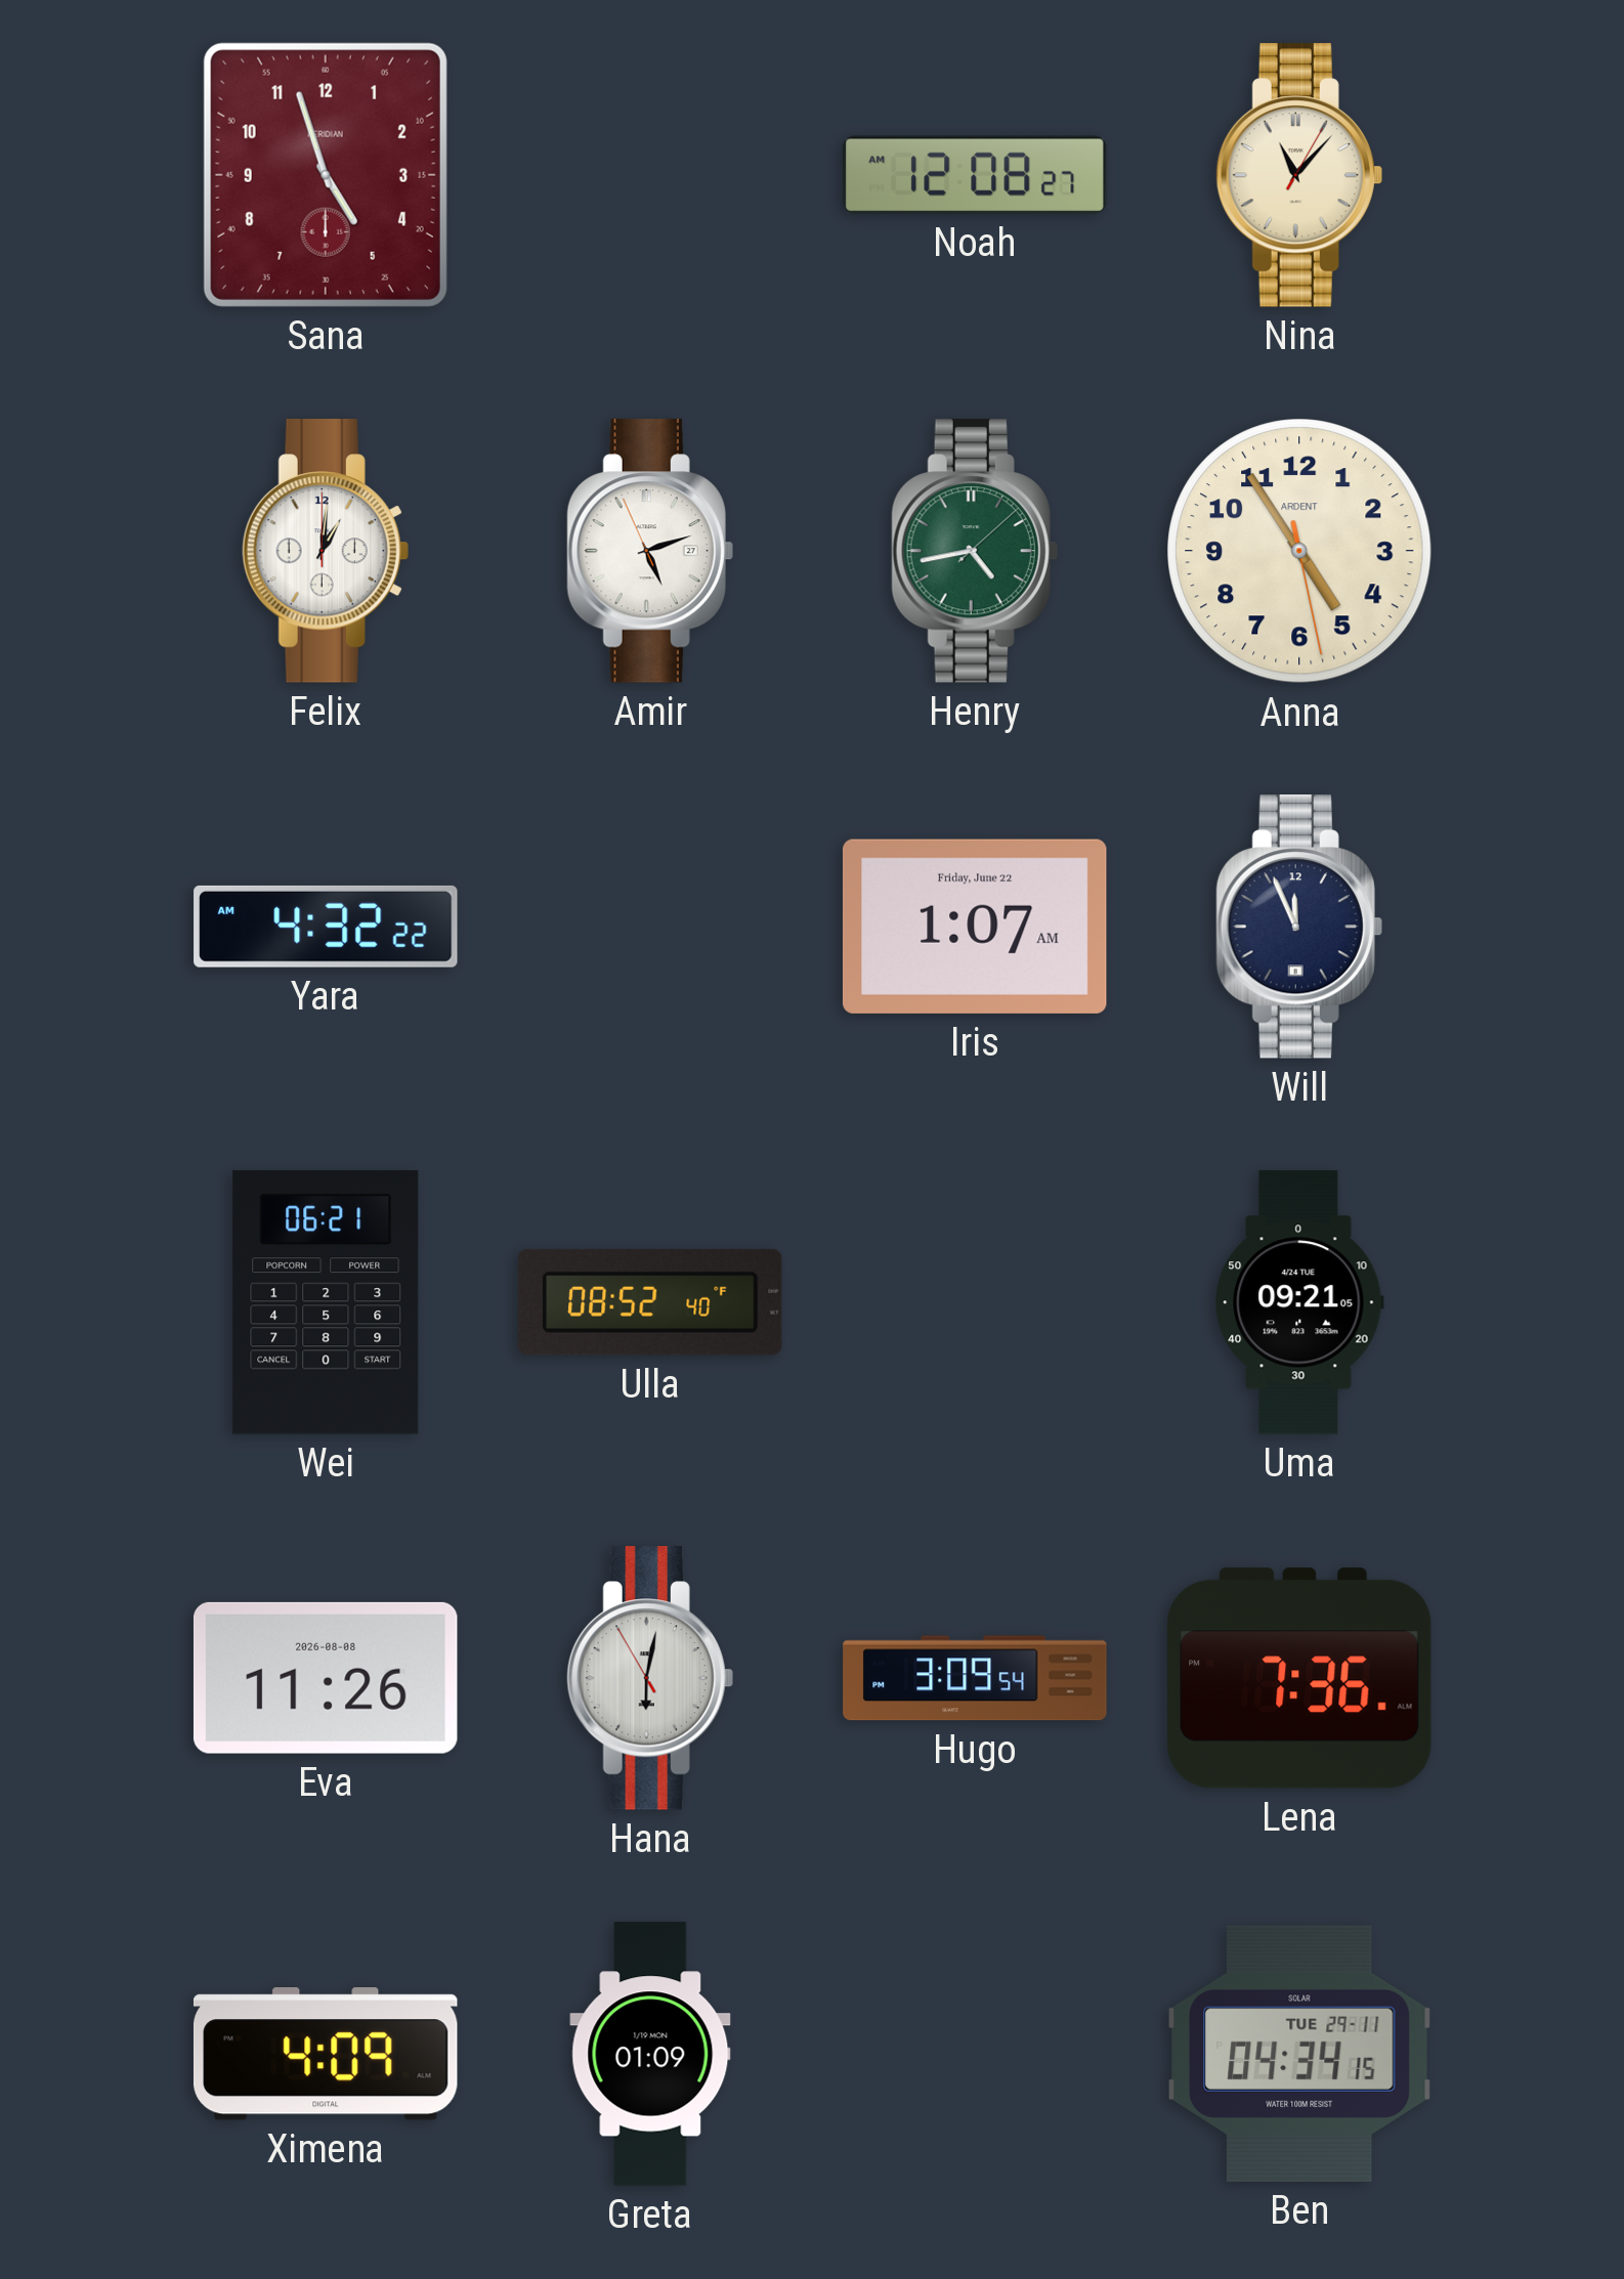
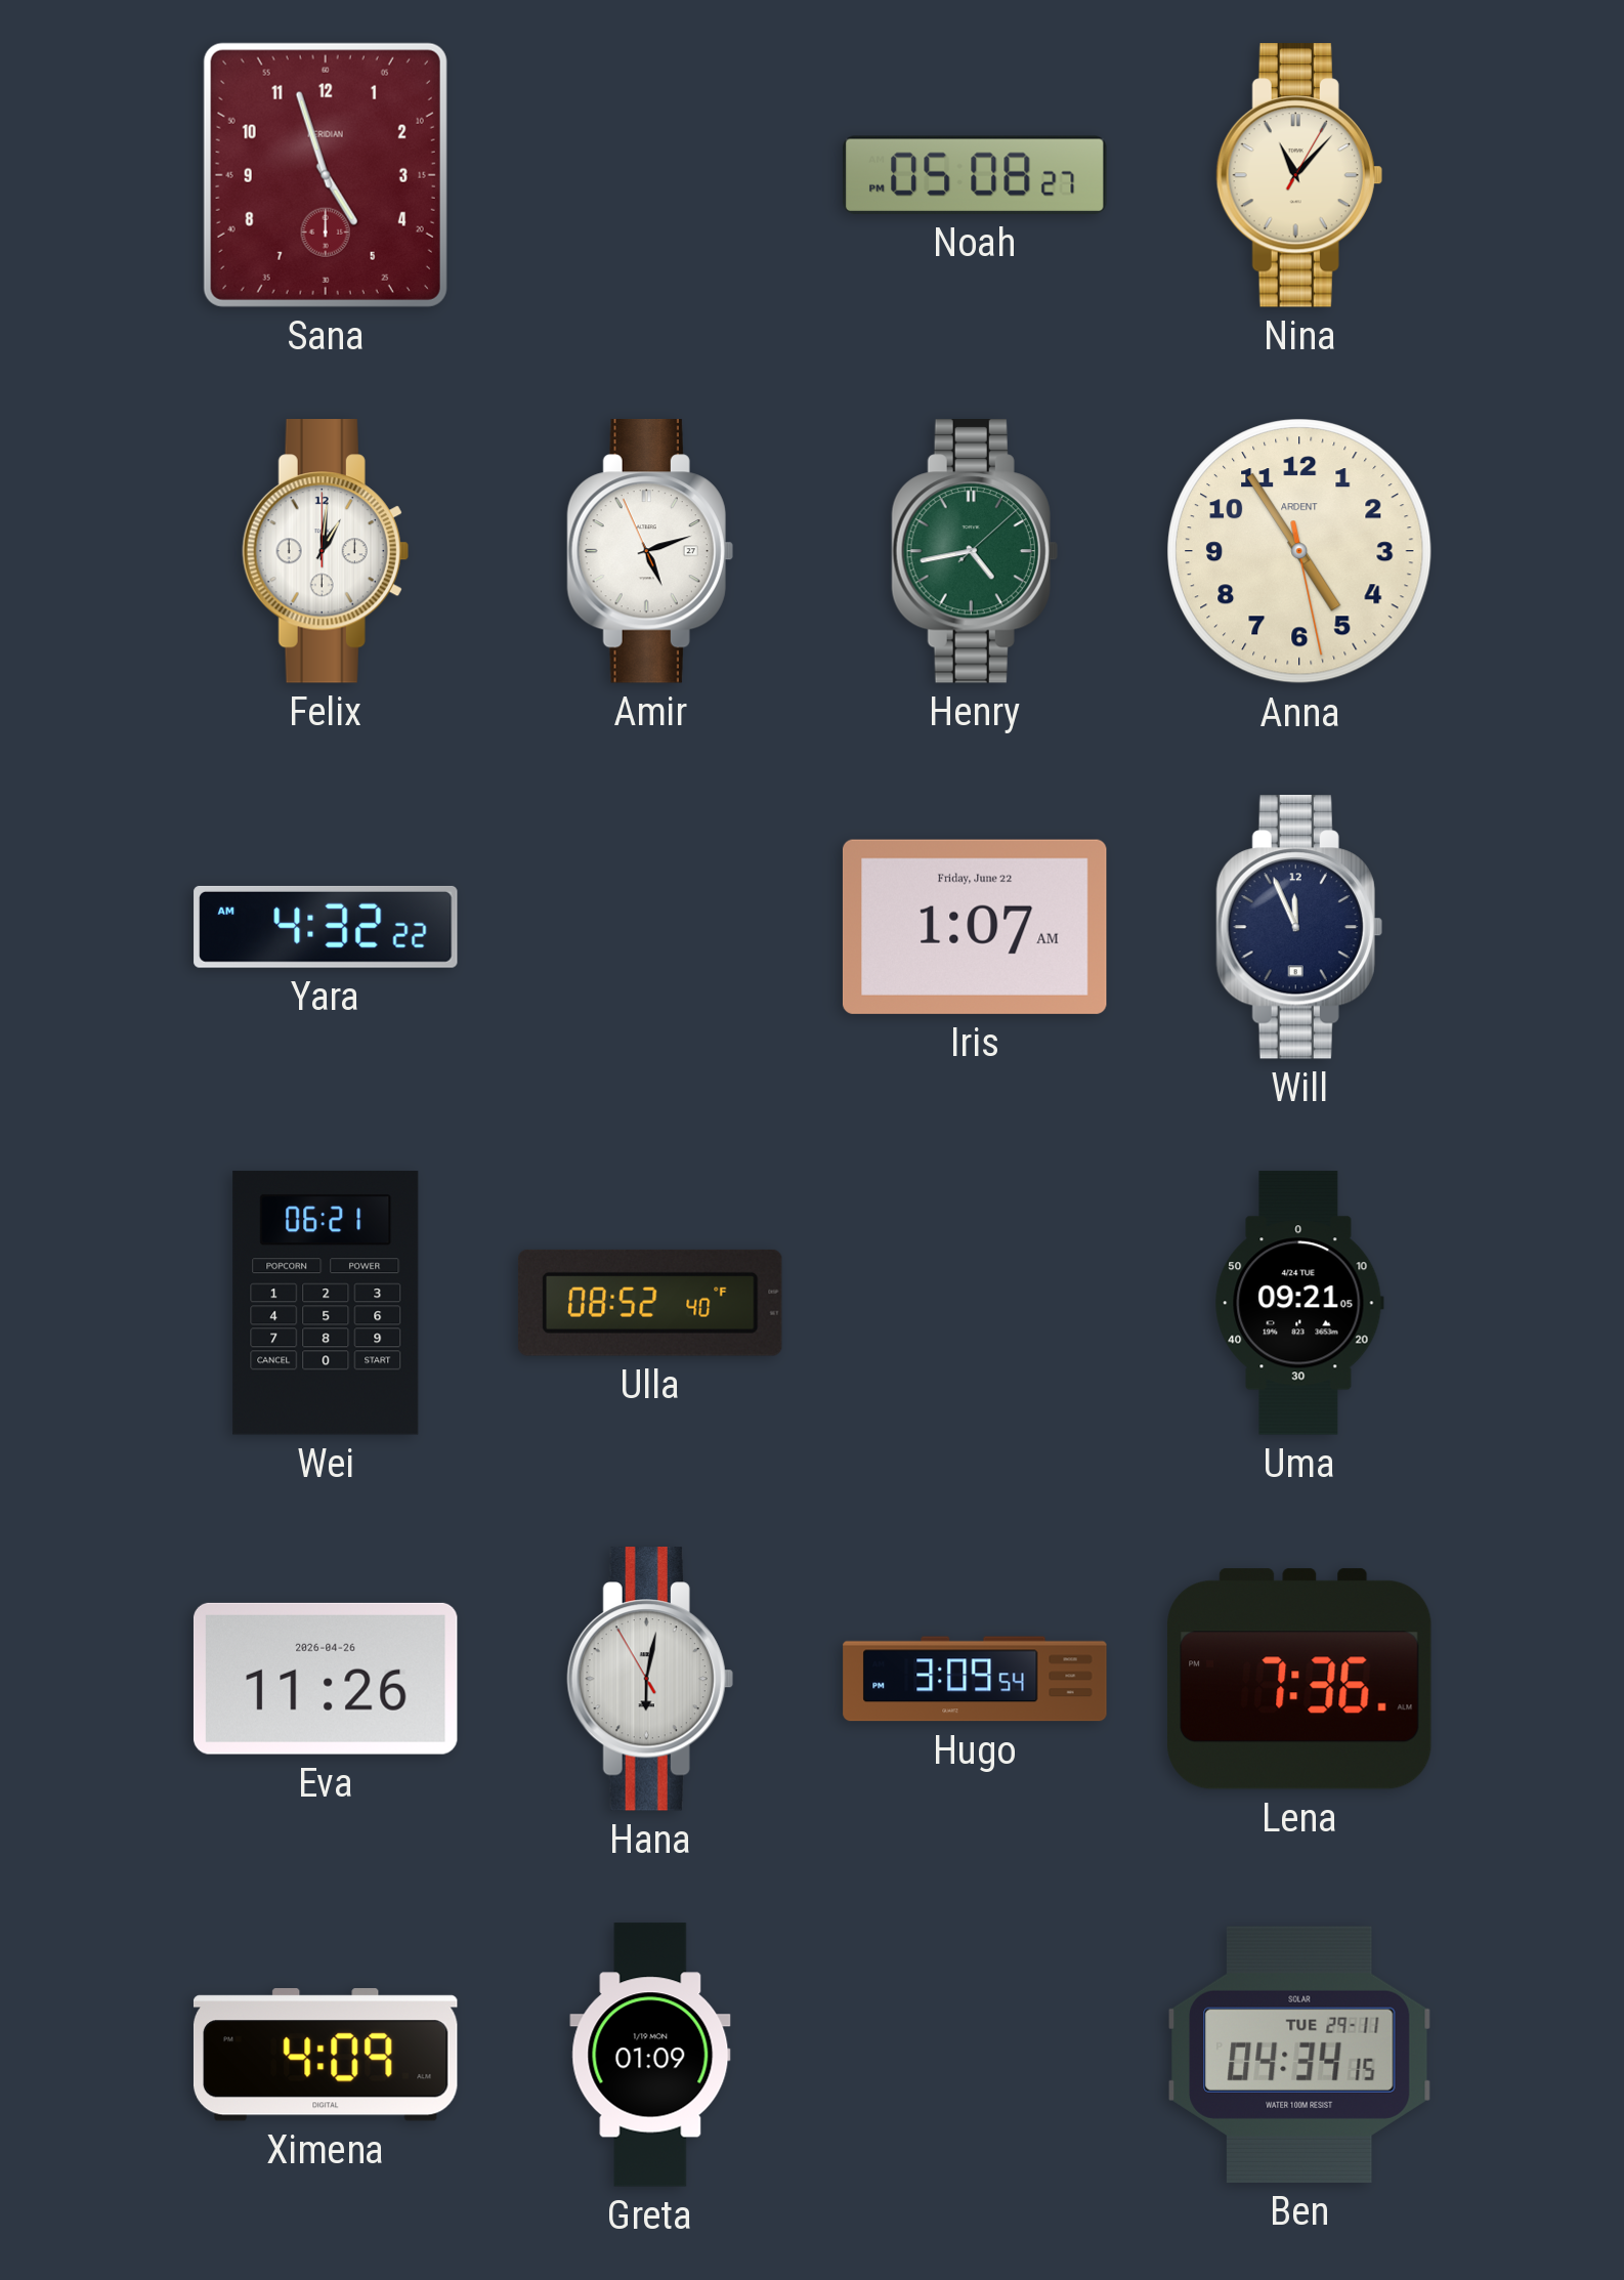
Noah: 12:08 -> 05:08
Eva date: 2026-08-08 -> 2026-04-26
